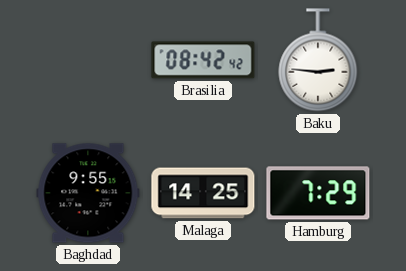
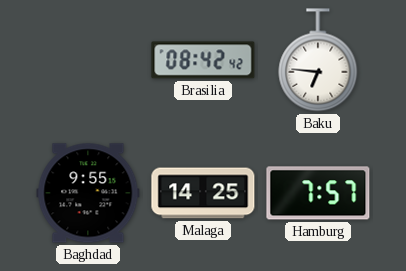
Baku: 2:46 -> 6:46
Hamburg: 7:29 -> 7:57
